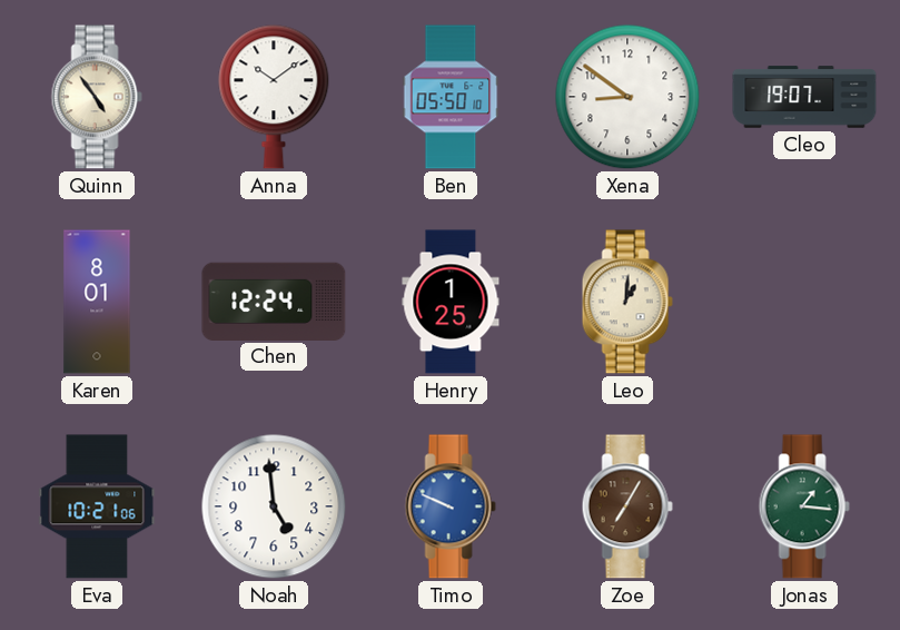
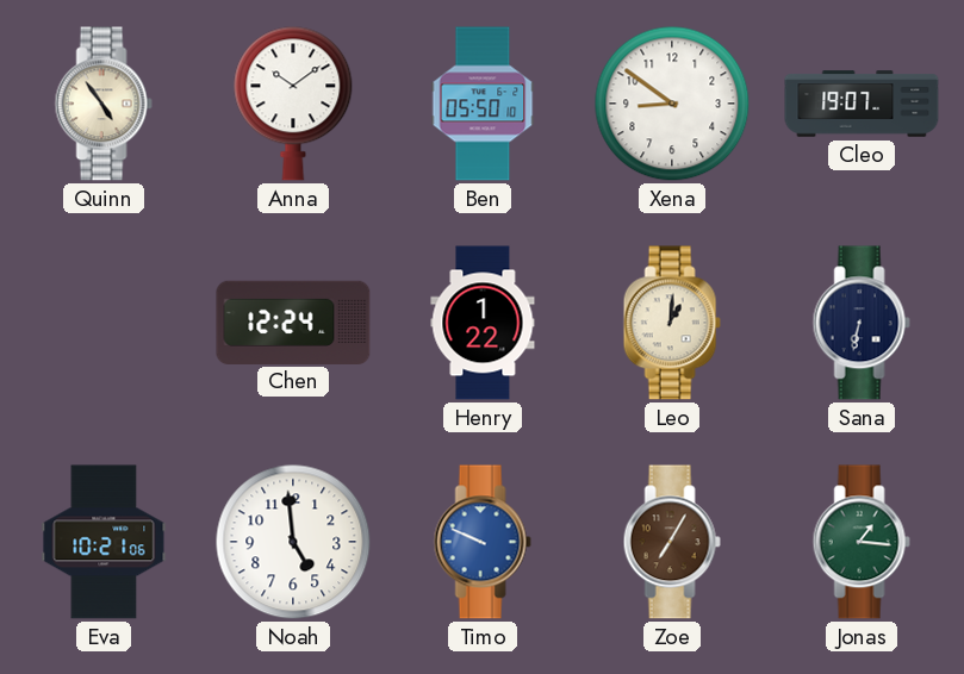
Karen: 8:01 -> none
Henry: 1:25 -> 1:22
Sana: none -> 6:32
